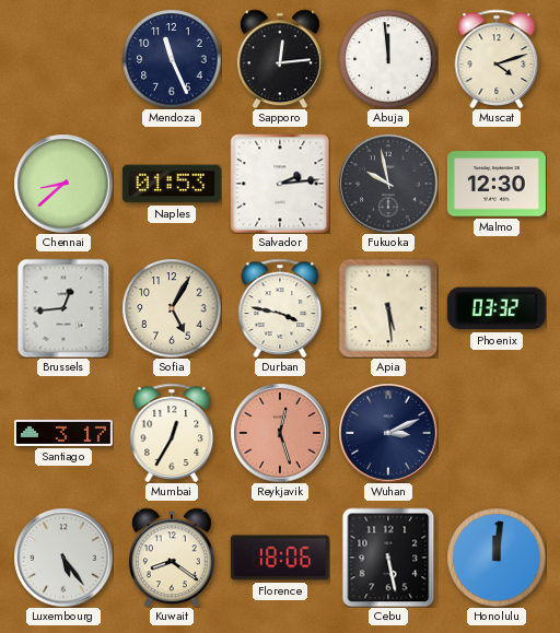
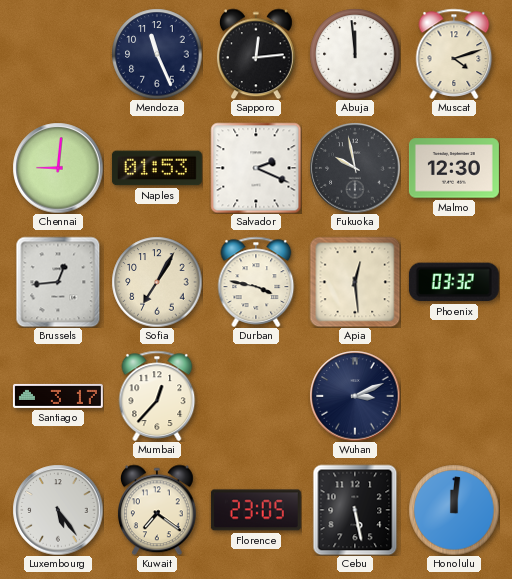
Chennai: 8:38 -> 9:01
Salvador: 2:14 -> 2:19
Sofia: 5:05 -> 7:05
Apia: 5:29 -> 12:29
Mumbai: 12:35 -> 12:37
Reykjavik: 12:27 -> none
Kuwait: 8:21 -> 7:21
Florence: 18:06 -> 23:05
